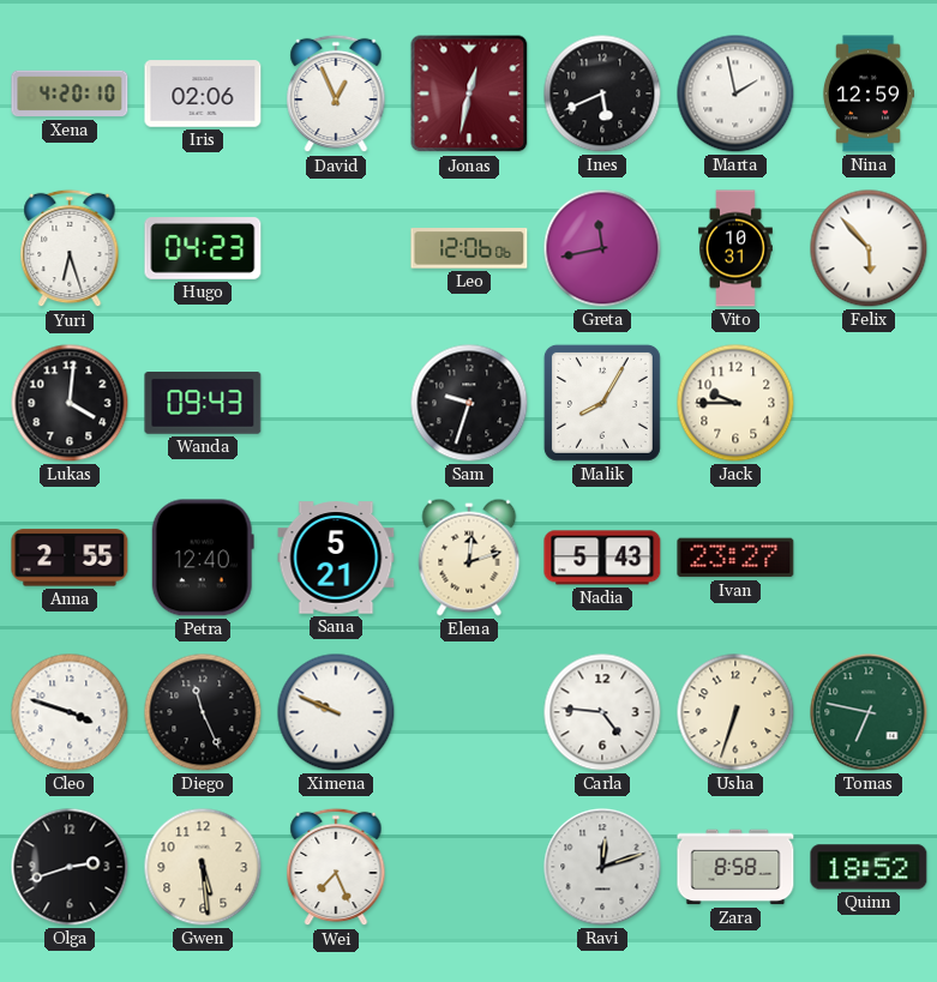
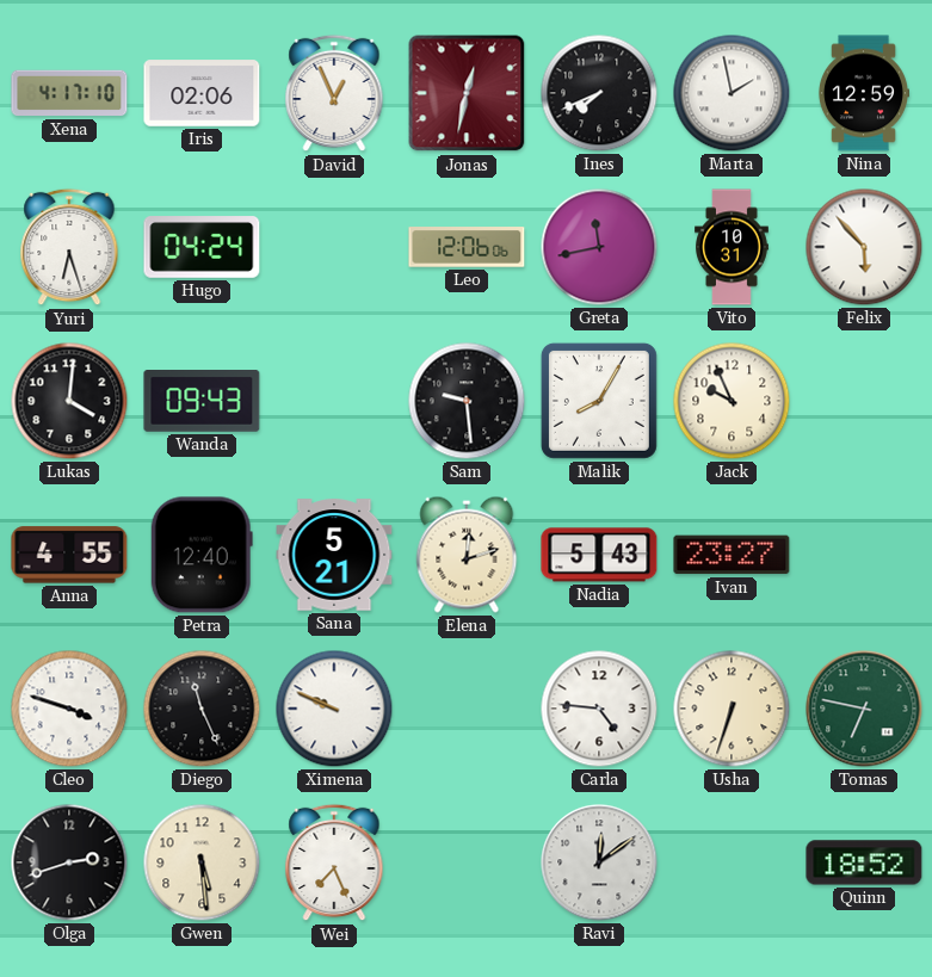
Xena: 4:20 -> 4:17
Ines: 5:41 -> 7:41
Hugo: 04:23 -> 04:24
Sam: 9:33 -> 9:29
Jack: 9:45 -> 9:56
Anna: 2:55 -> 4:55
Ravi: 12:12 -> 12:09
Zara: 8:58 -> none
